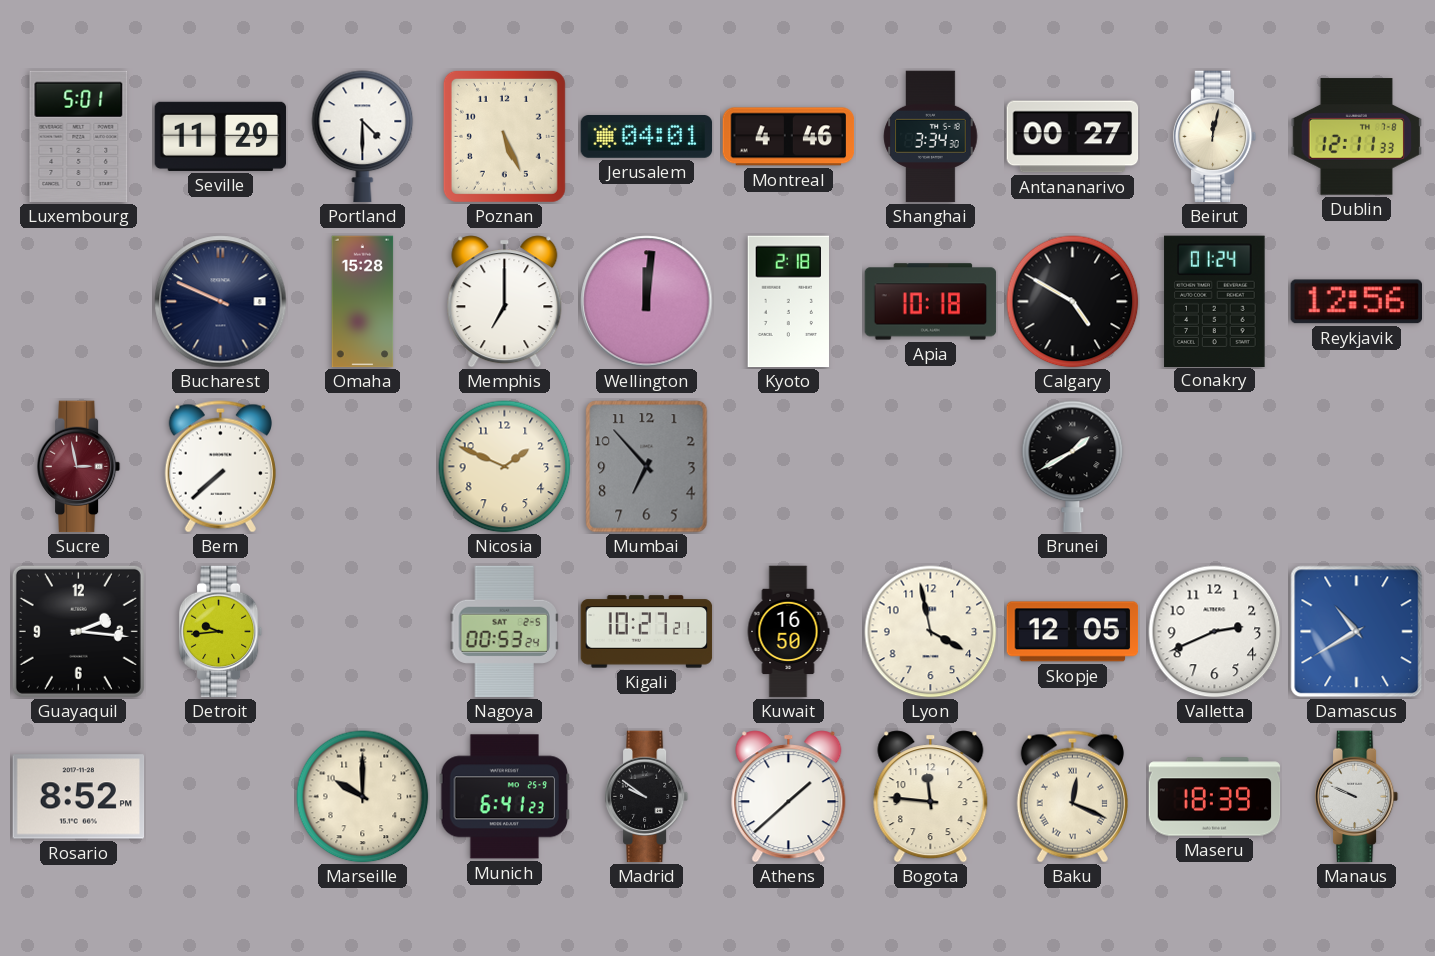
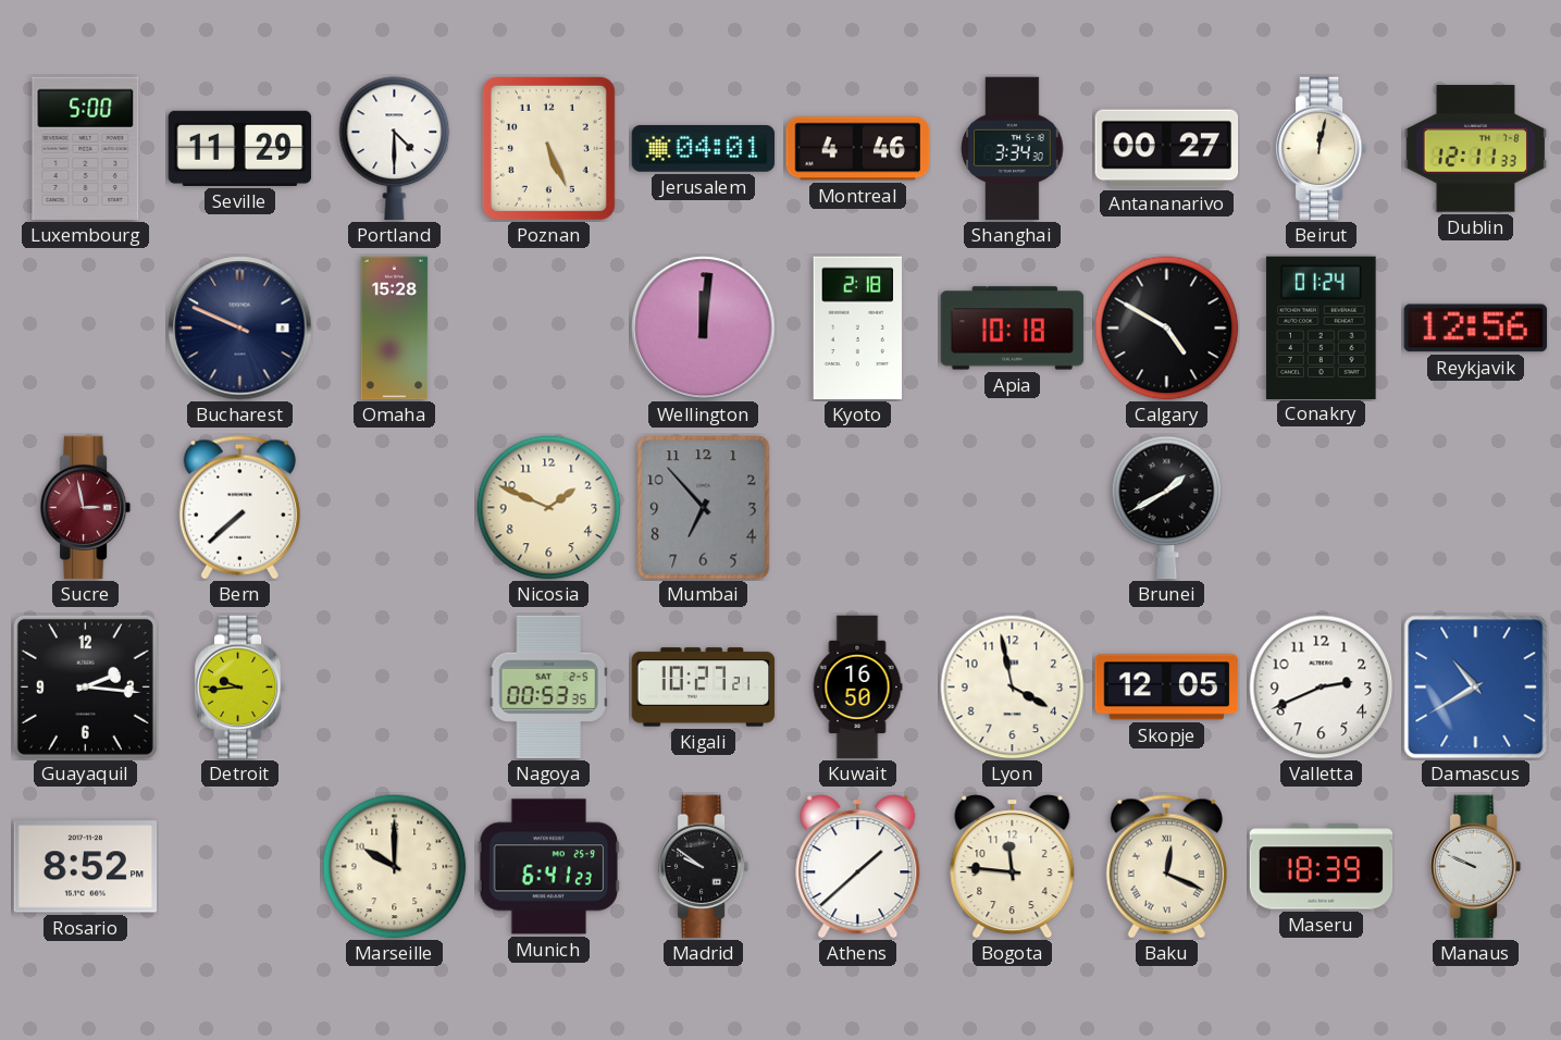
Luxembourg: 5:01 -> 5:00
Memphis: 7:00 -> none
Nagoya: 00:53:24 -> 00:53:35
